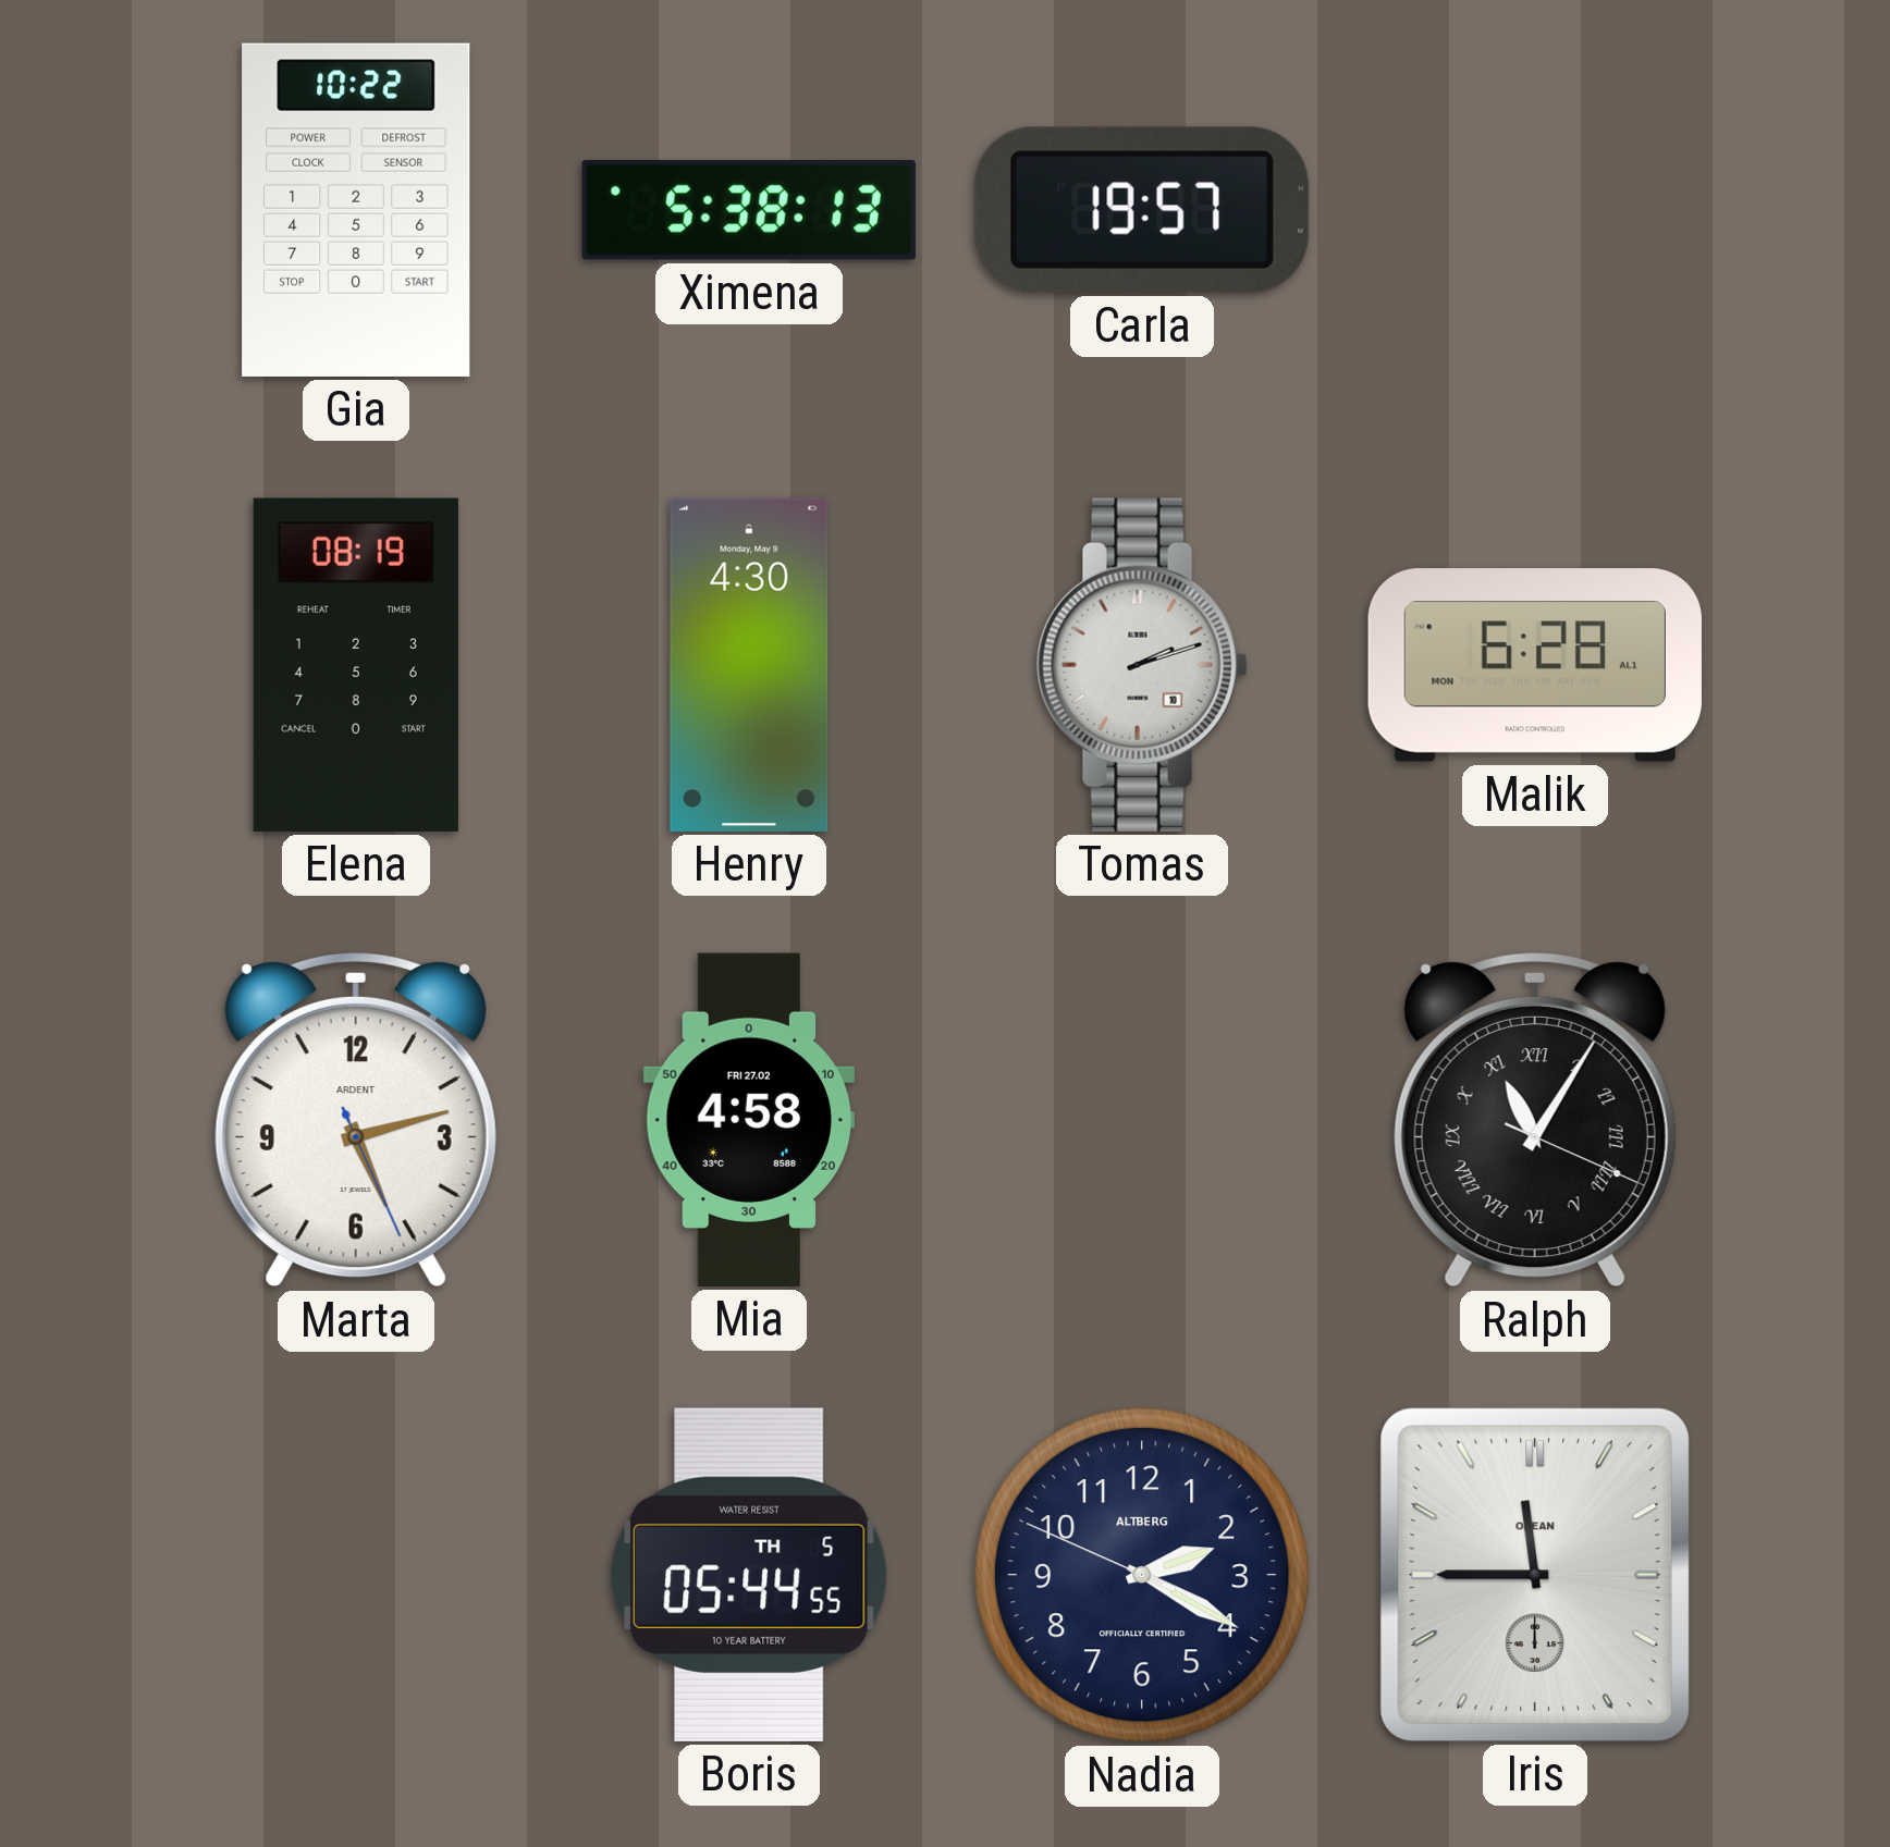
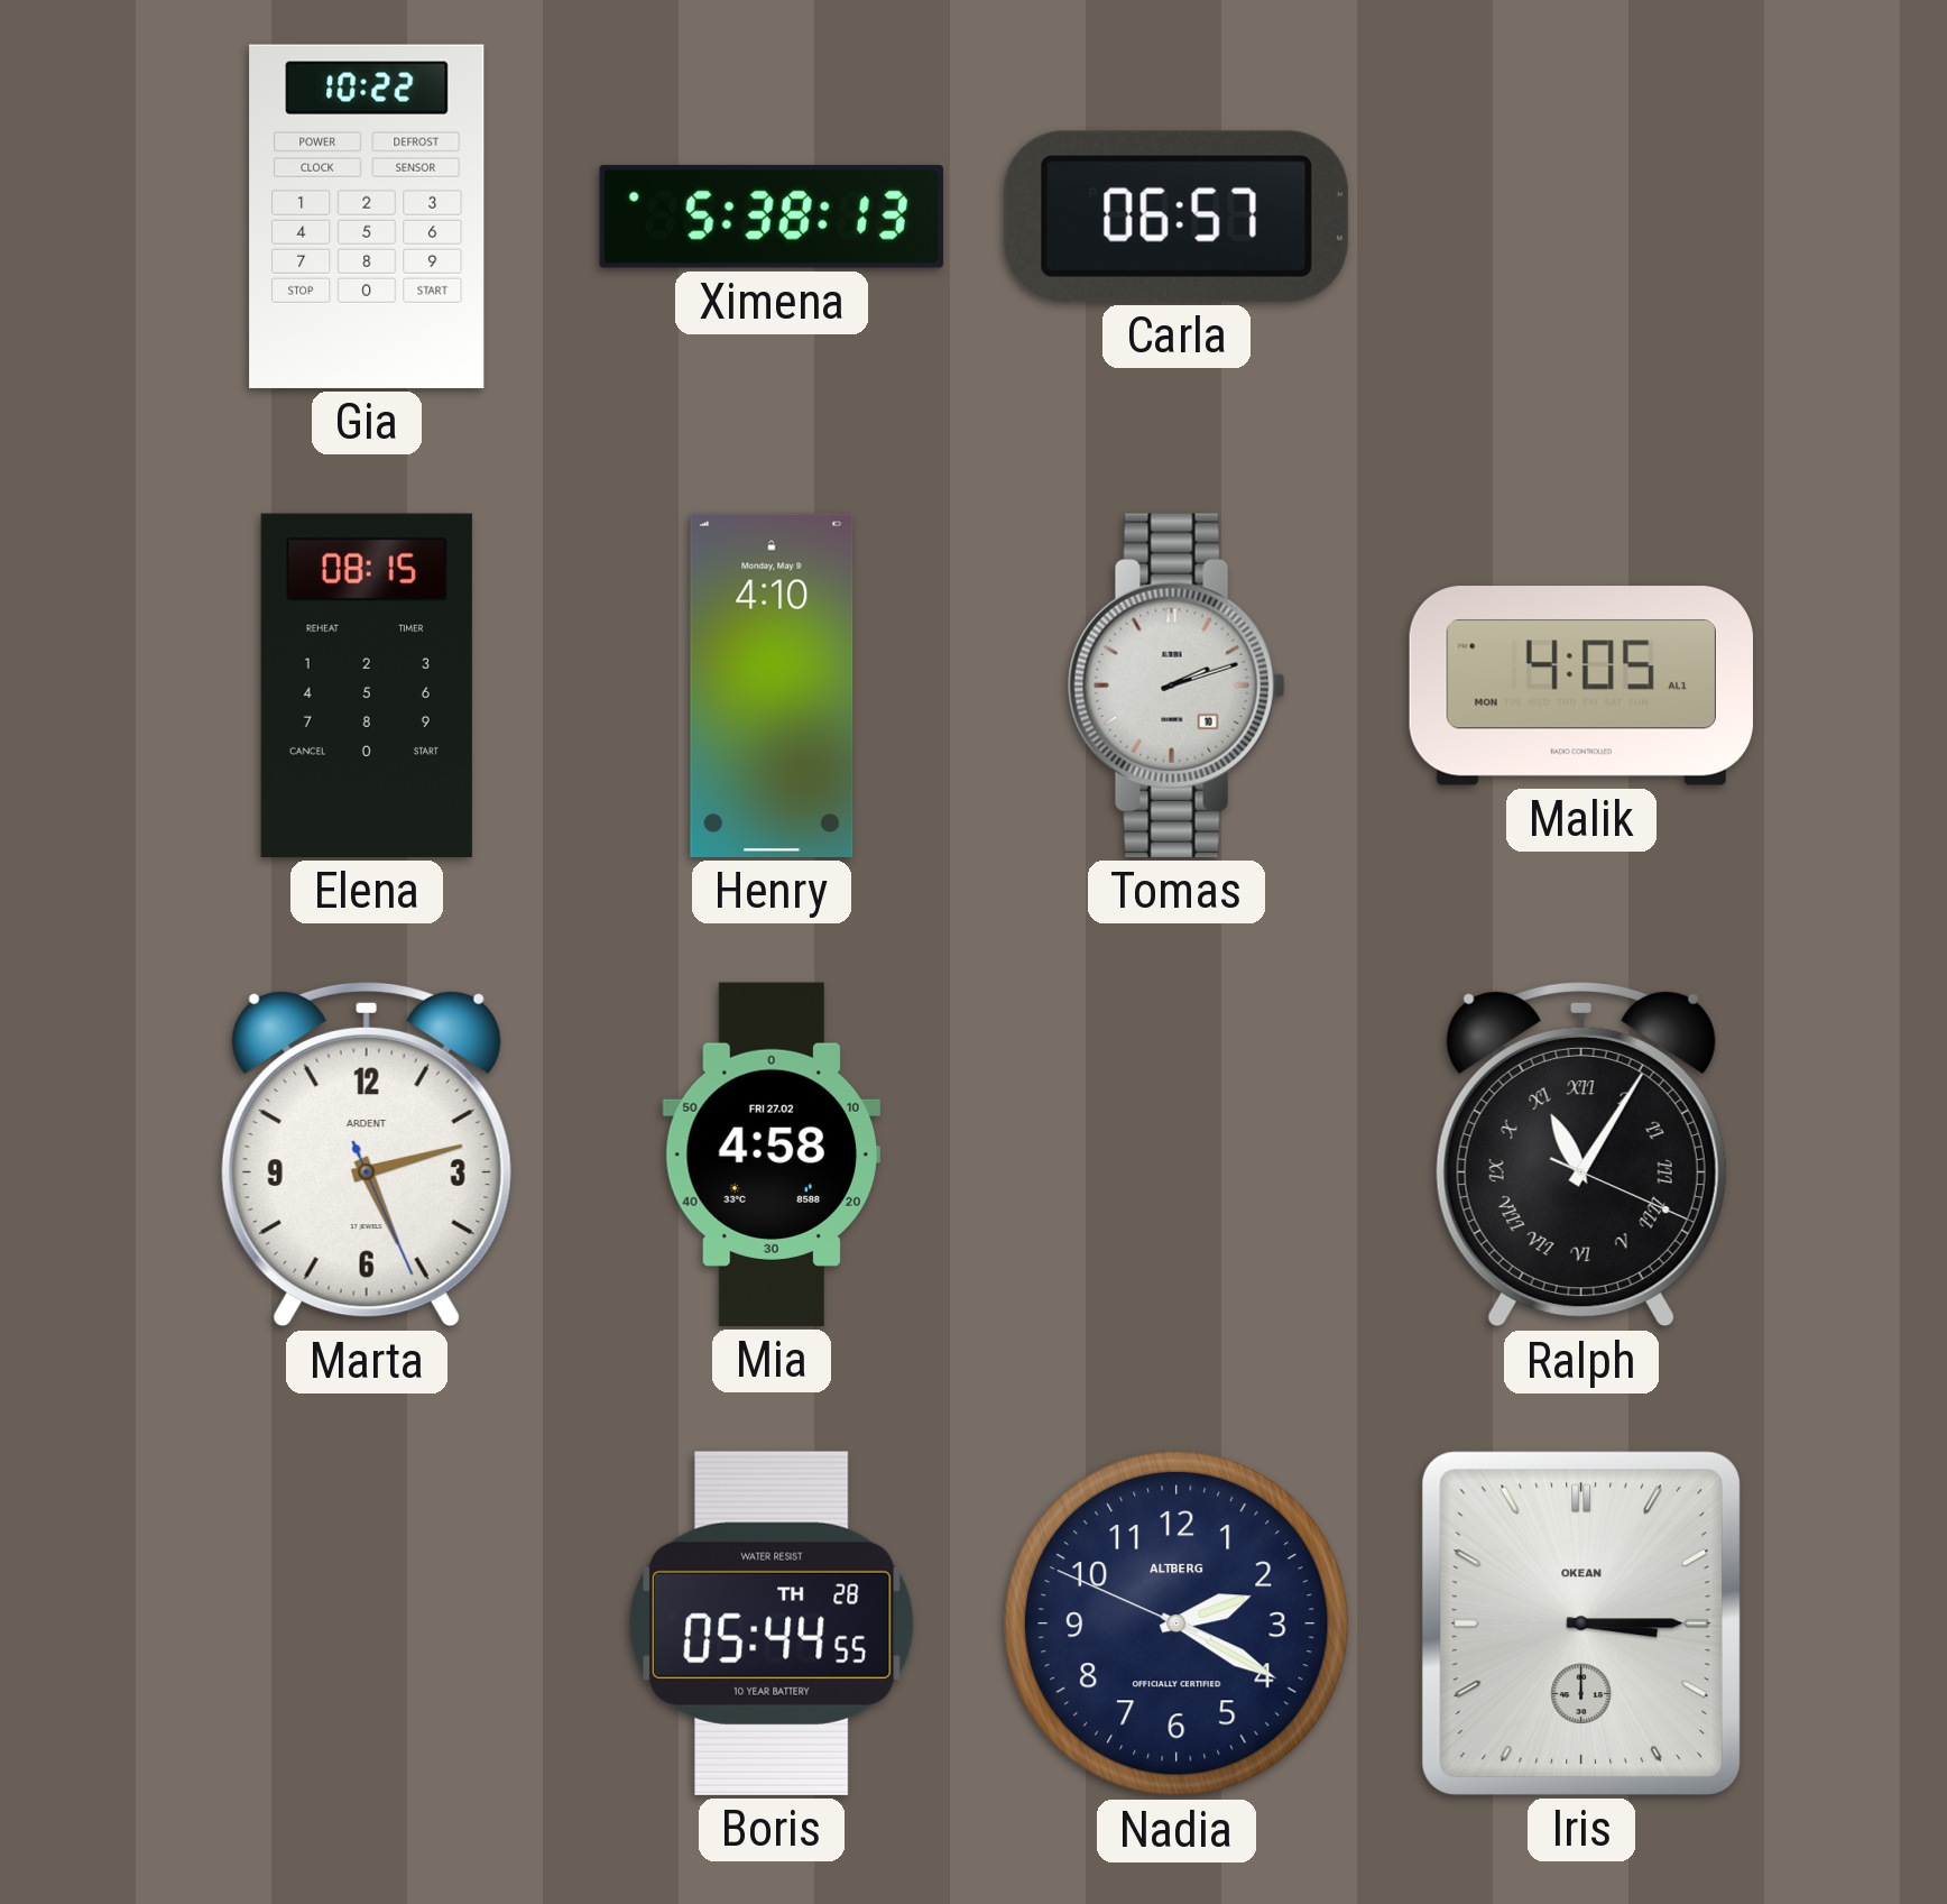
Carla: 19:57 -> 06:57
Elena: 08:19 -> 08:15
Henry: 4:30 -> 4:10
Malik: 6:28 -> 4:05
Boris date: TH 5 -> TH 28
Iris: 11:45 -> 3:15
